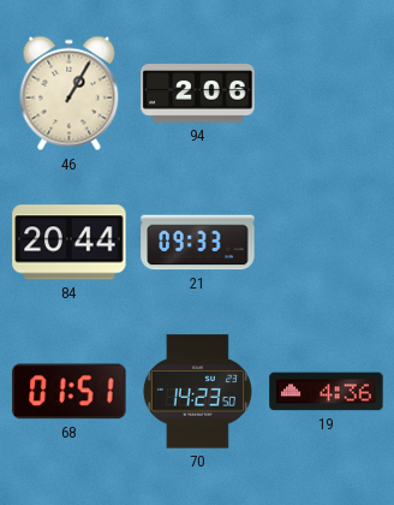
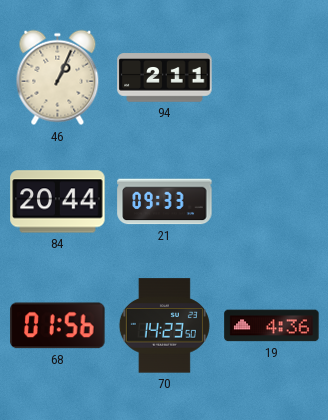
46: 1:05 -> 1:04
94: 2:06 -> 2:11
68: 01:51 -> 01:56
